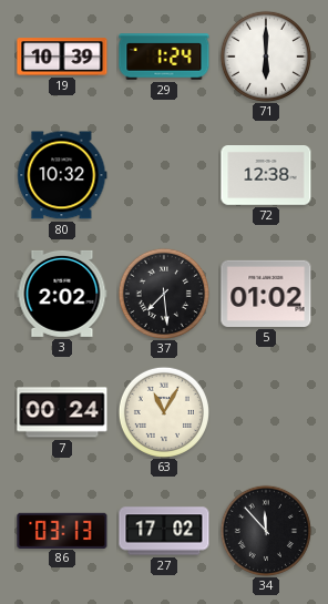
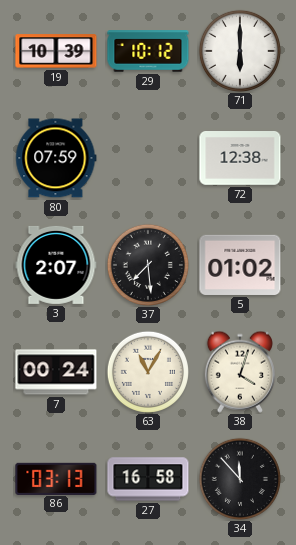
29: 1:24 -> 10:12
80: 10:32 -> 07:59
3: 2:02 -> 2:07
38: none -> 4:03
27: 17:02 -> 16:58
